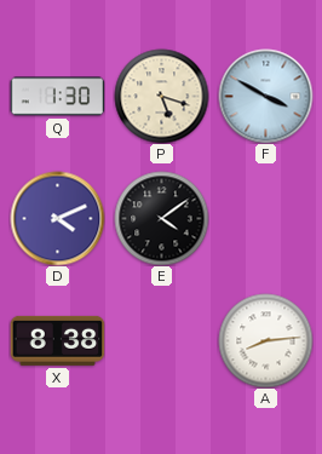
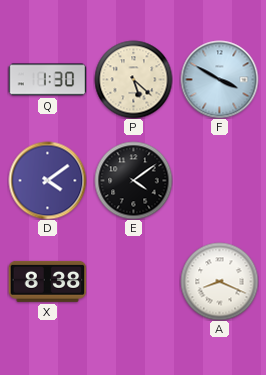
P: 5:18 -> 5:22
D: 4:11 -> 4:09
A: 8:14 -> 8:19
